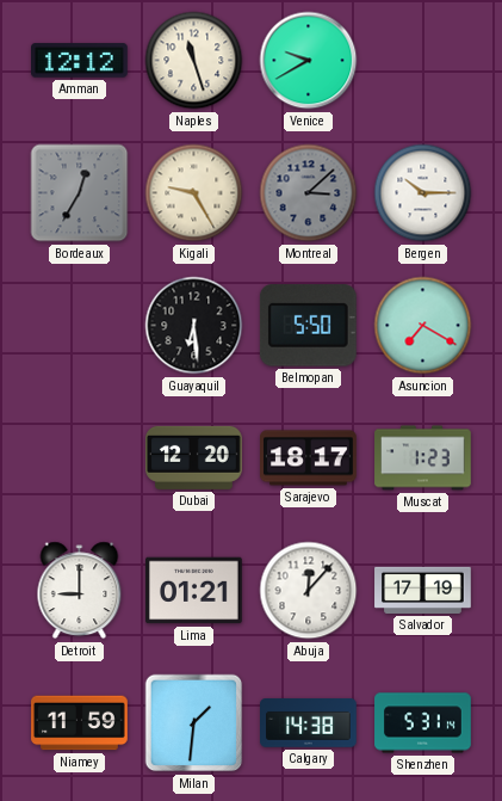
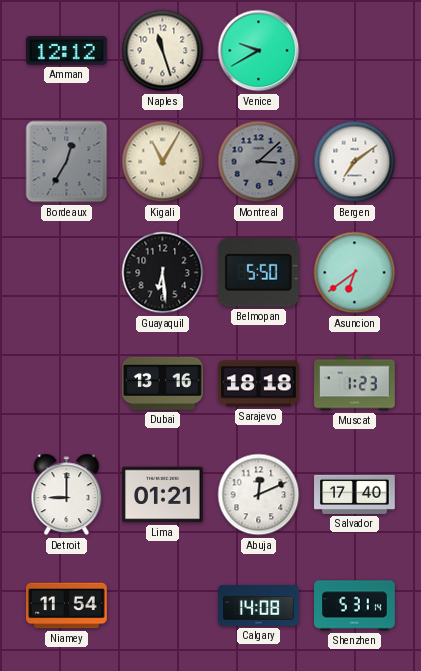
Kigali: 9:25 -> 11:05
Bergen: 10:15 -> 7:09
Asuncion: 7:20 -> 6:39
Dubai: 12:20 -> 13:16
Sarajevo: 18:17 -> 18:18
Abuja: 12:07 -> 12:11
Salvador: 17:19 -> 17:40
Niamey: 11:59 -> 11:54
Milan: 1:31 -> none
Calgary: 14:38 -> 14:08
